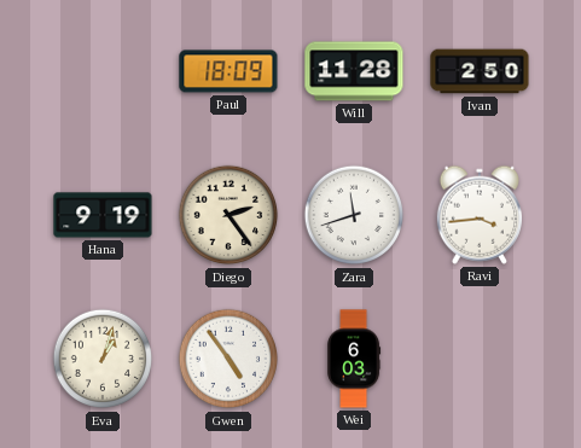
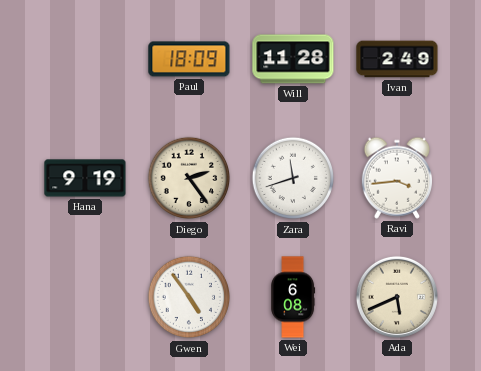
Ivan: 2:50 -> 2:49
Eva: 1:03 -> none
Wei: 6:03 -> 6:08
Ada: none -> 5:41
